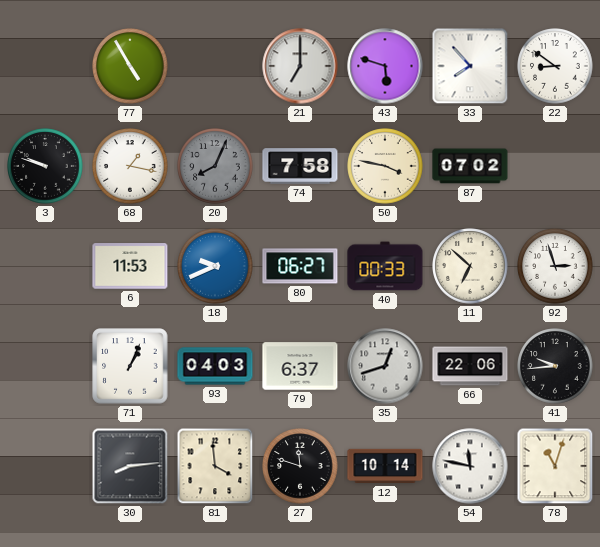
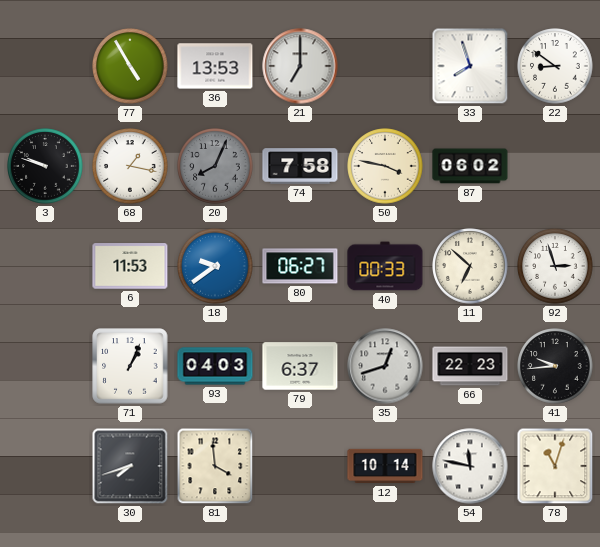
36: none -> 13:53
43: 5:48 -> none
33: 7:53 -> 7:57
87: 07:02 -> 06:02
18: 9:41 -> 9:39
66: 22:06 -> 22:23
30: 8:14 -> 7:42
27: 11:48 -> none
